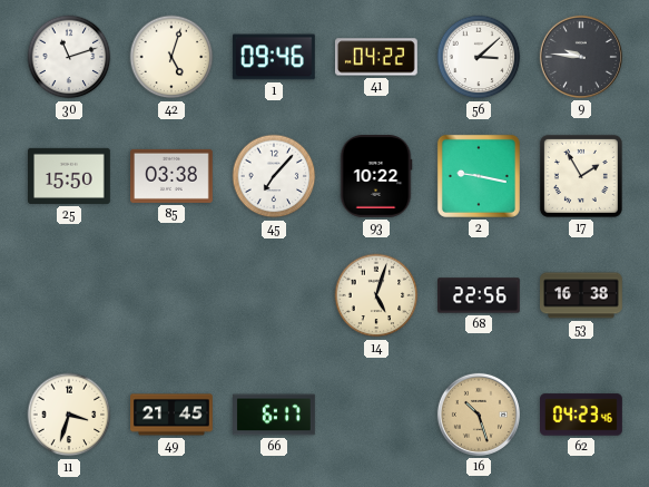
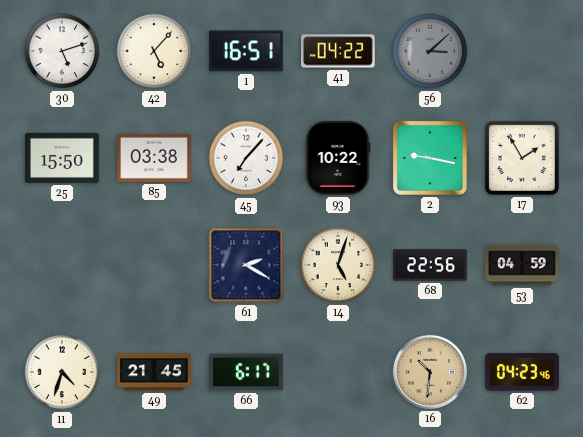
30: 11:12 -> 5:12
42: 5:03 -> 5:07
1: 09:46 -> 16:51
56 dial: white -> grey
9: 9:46 -> none
61: none -> 2:20
53: 16:38 -> 04:59
11: 3:33 -> 4:33
16: 10:27 -> 10:31
